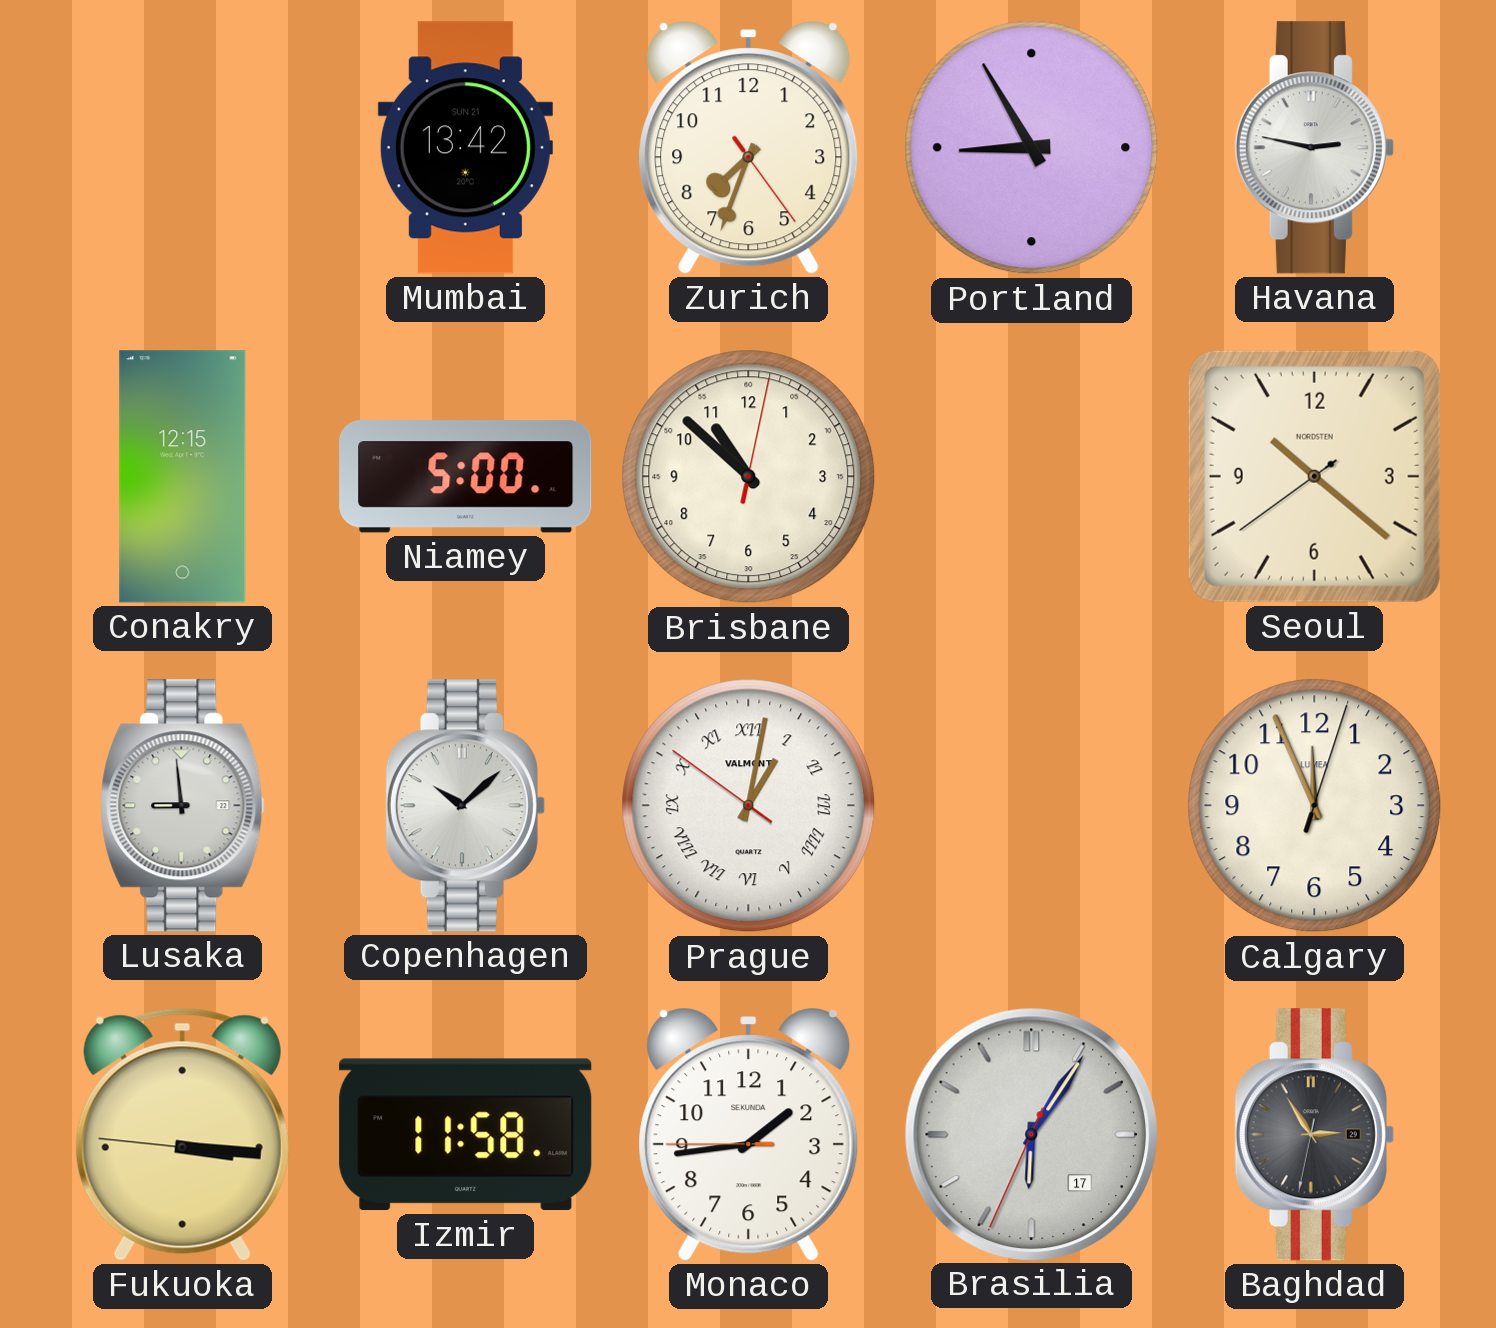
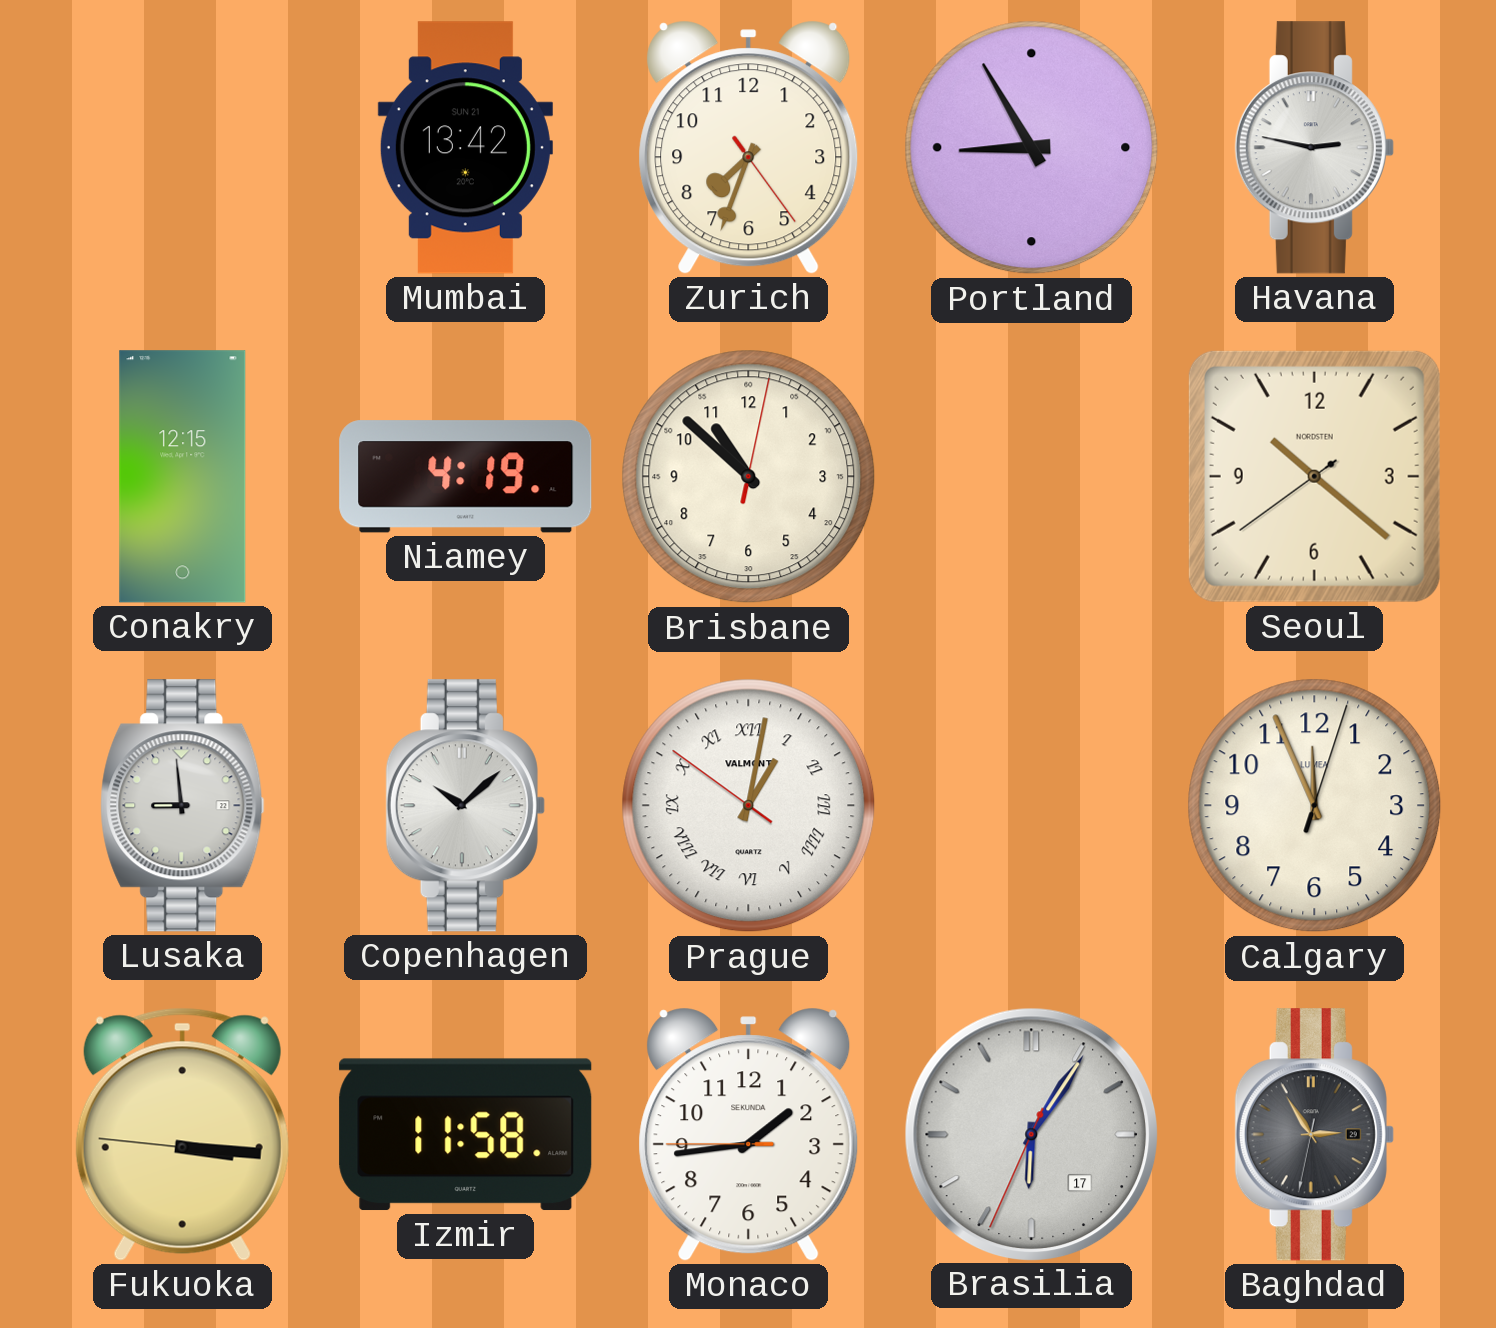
Niamey: 5:00 -> 4:19
